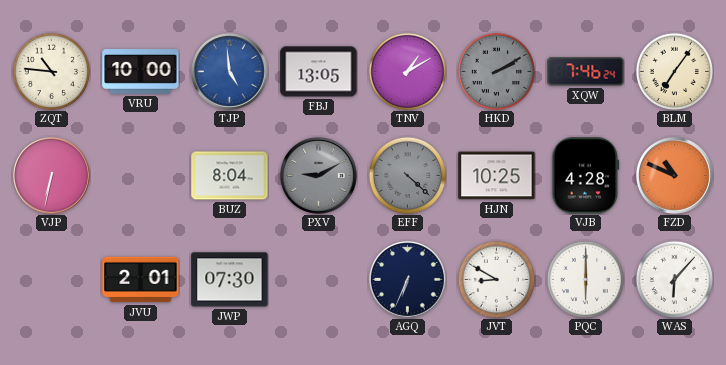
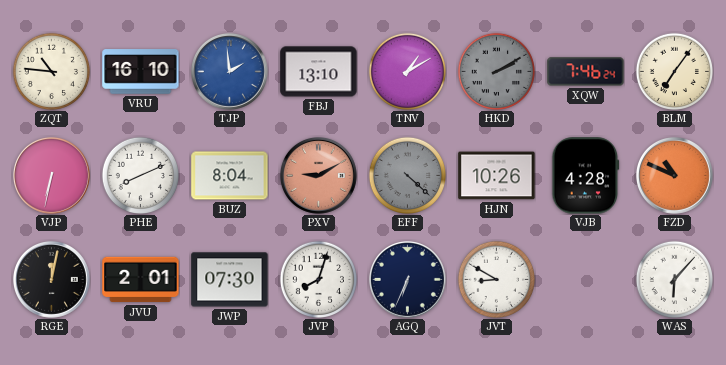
VRU: 10:00 -> 16:10
TJP: 4:59 -> 1:59
FBJ: 13:05 -> 13:10
PHE: none -> 8:11
PXV dial: grey -> salmon
HJN: 10:25 -> 10:26
RGE: none -> 12:02
JVP: none -> 8:03
PQC: 6:00 -> none
